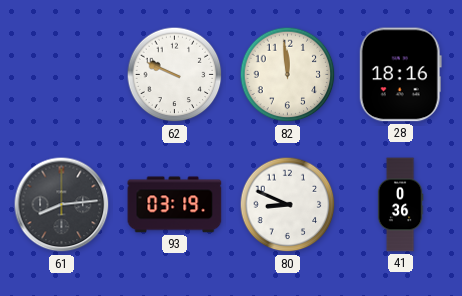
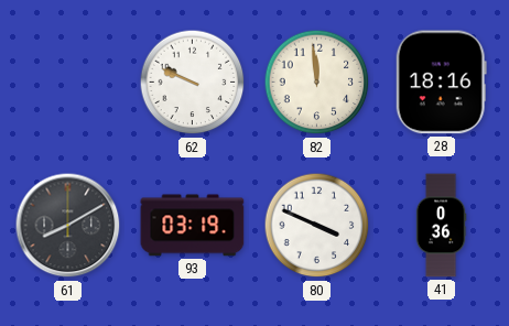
61: 8:14 -> 8:10
80: 8:49 -> 3:49
